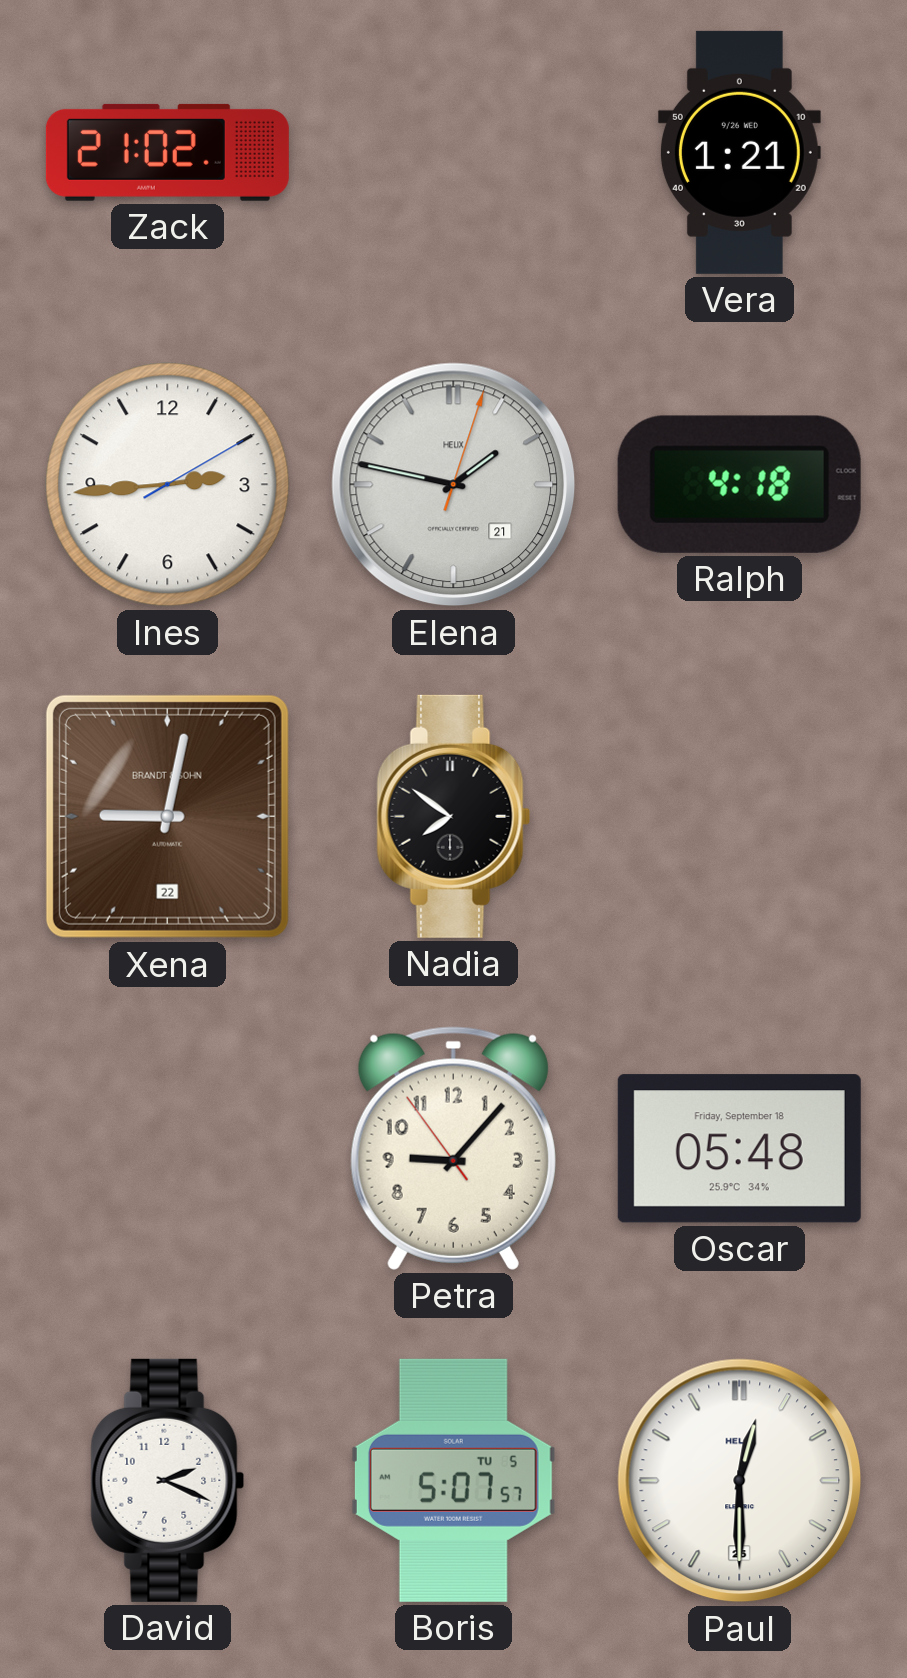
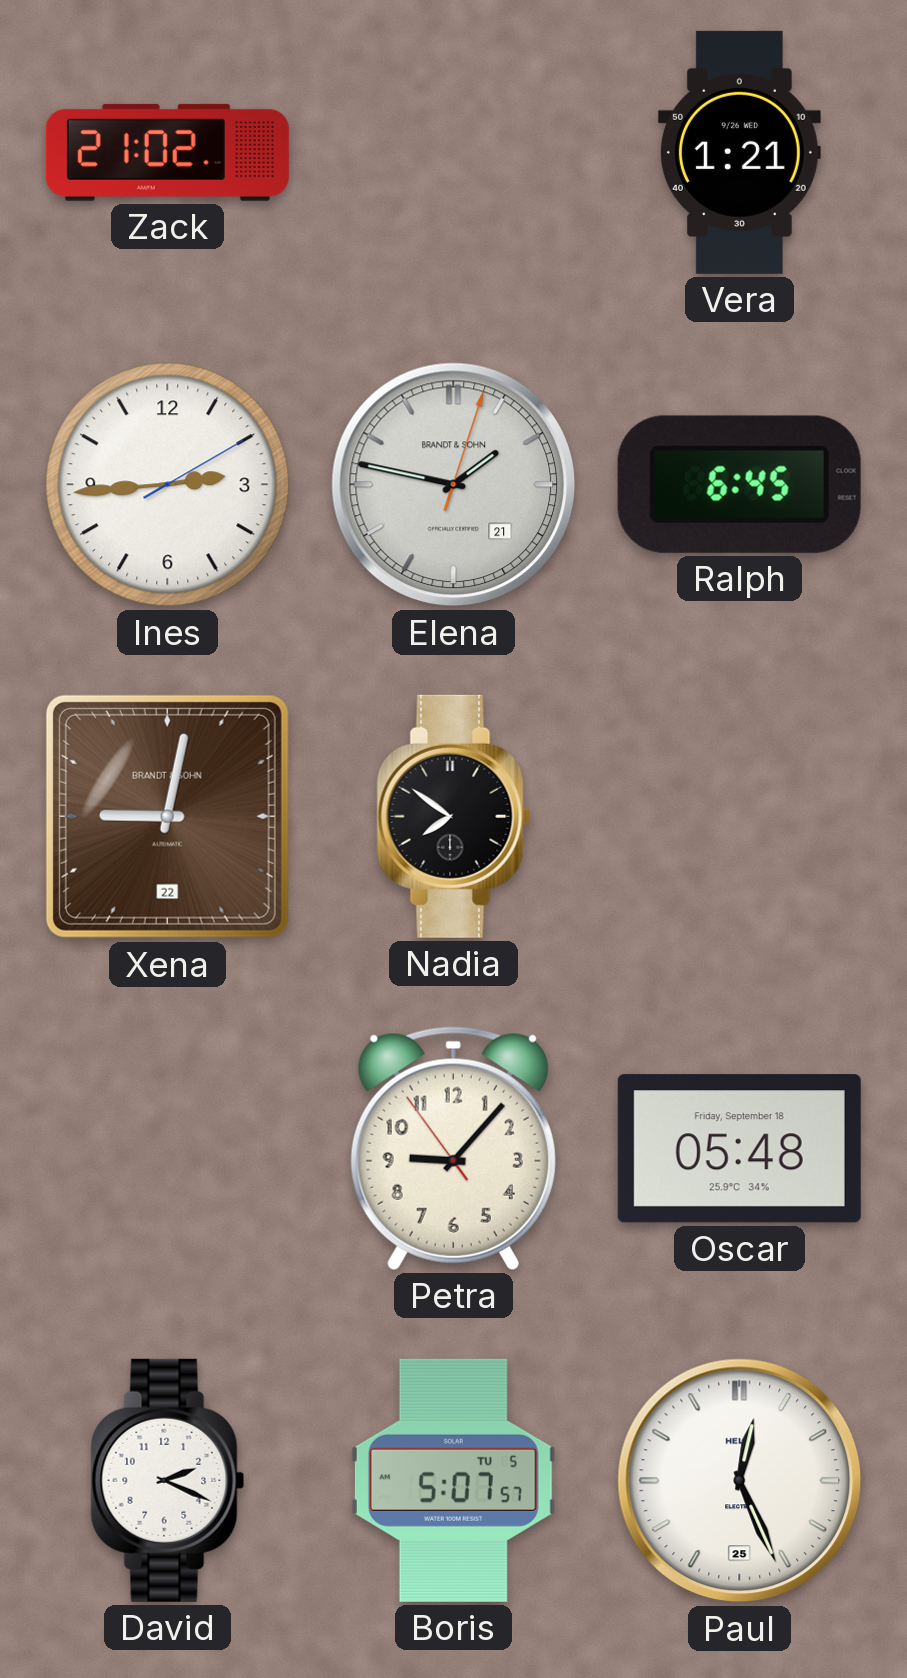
Elena brand: HELIX -> BRANDT & SOHN
Ralph: 4:18 -> 6:45
Paul: 12:30 -> 12:26
